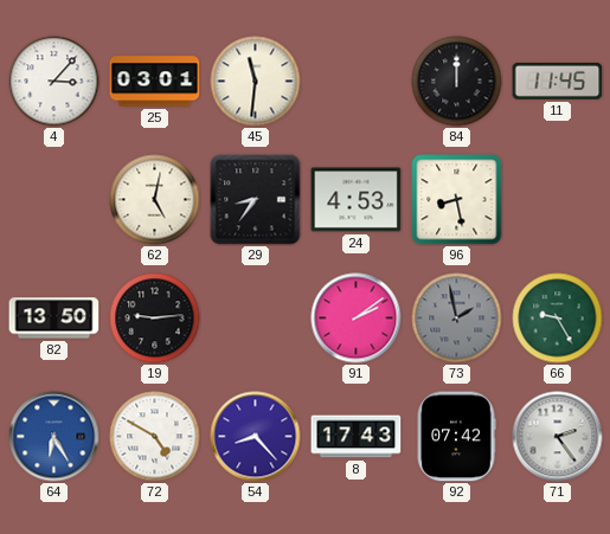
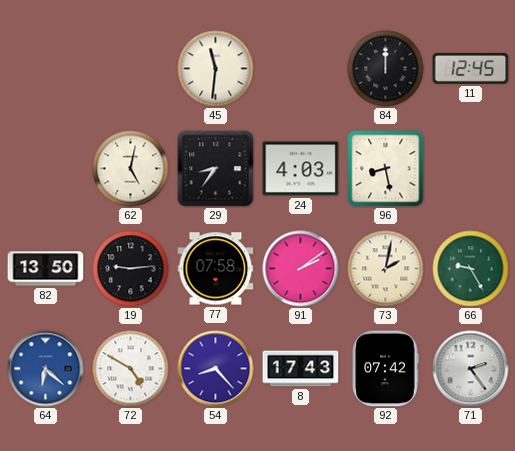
4: 3:07 -> none
25: 03:01 -> none
11: 11:45 -> 12:45
24: 4:53 -> 4:03
77: none -> 07:58
73: 1:58 -> 2:02
73 dial: grey -> cream
64: 6:25 -> 6:22
